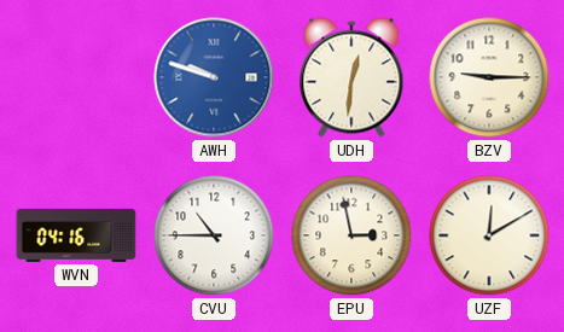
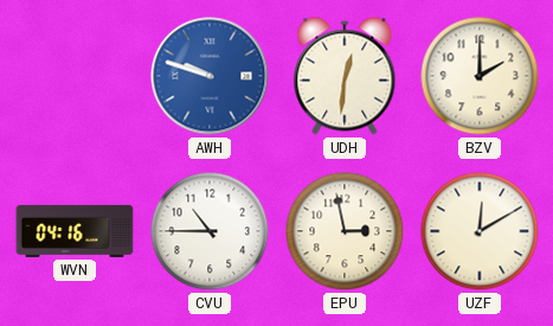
BZV: 9:15 -> 2:00
